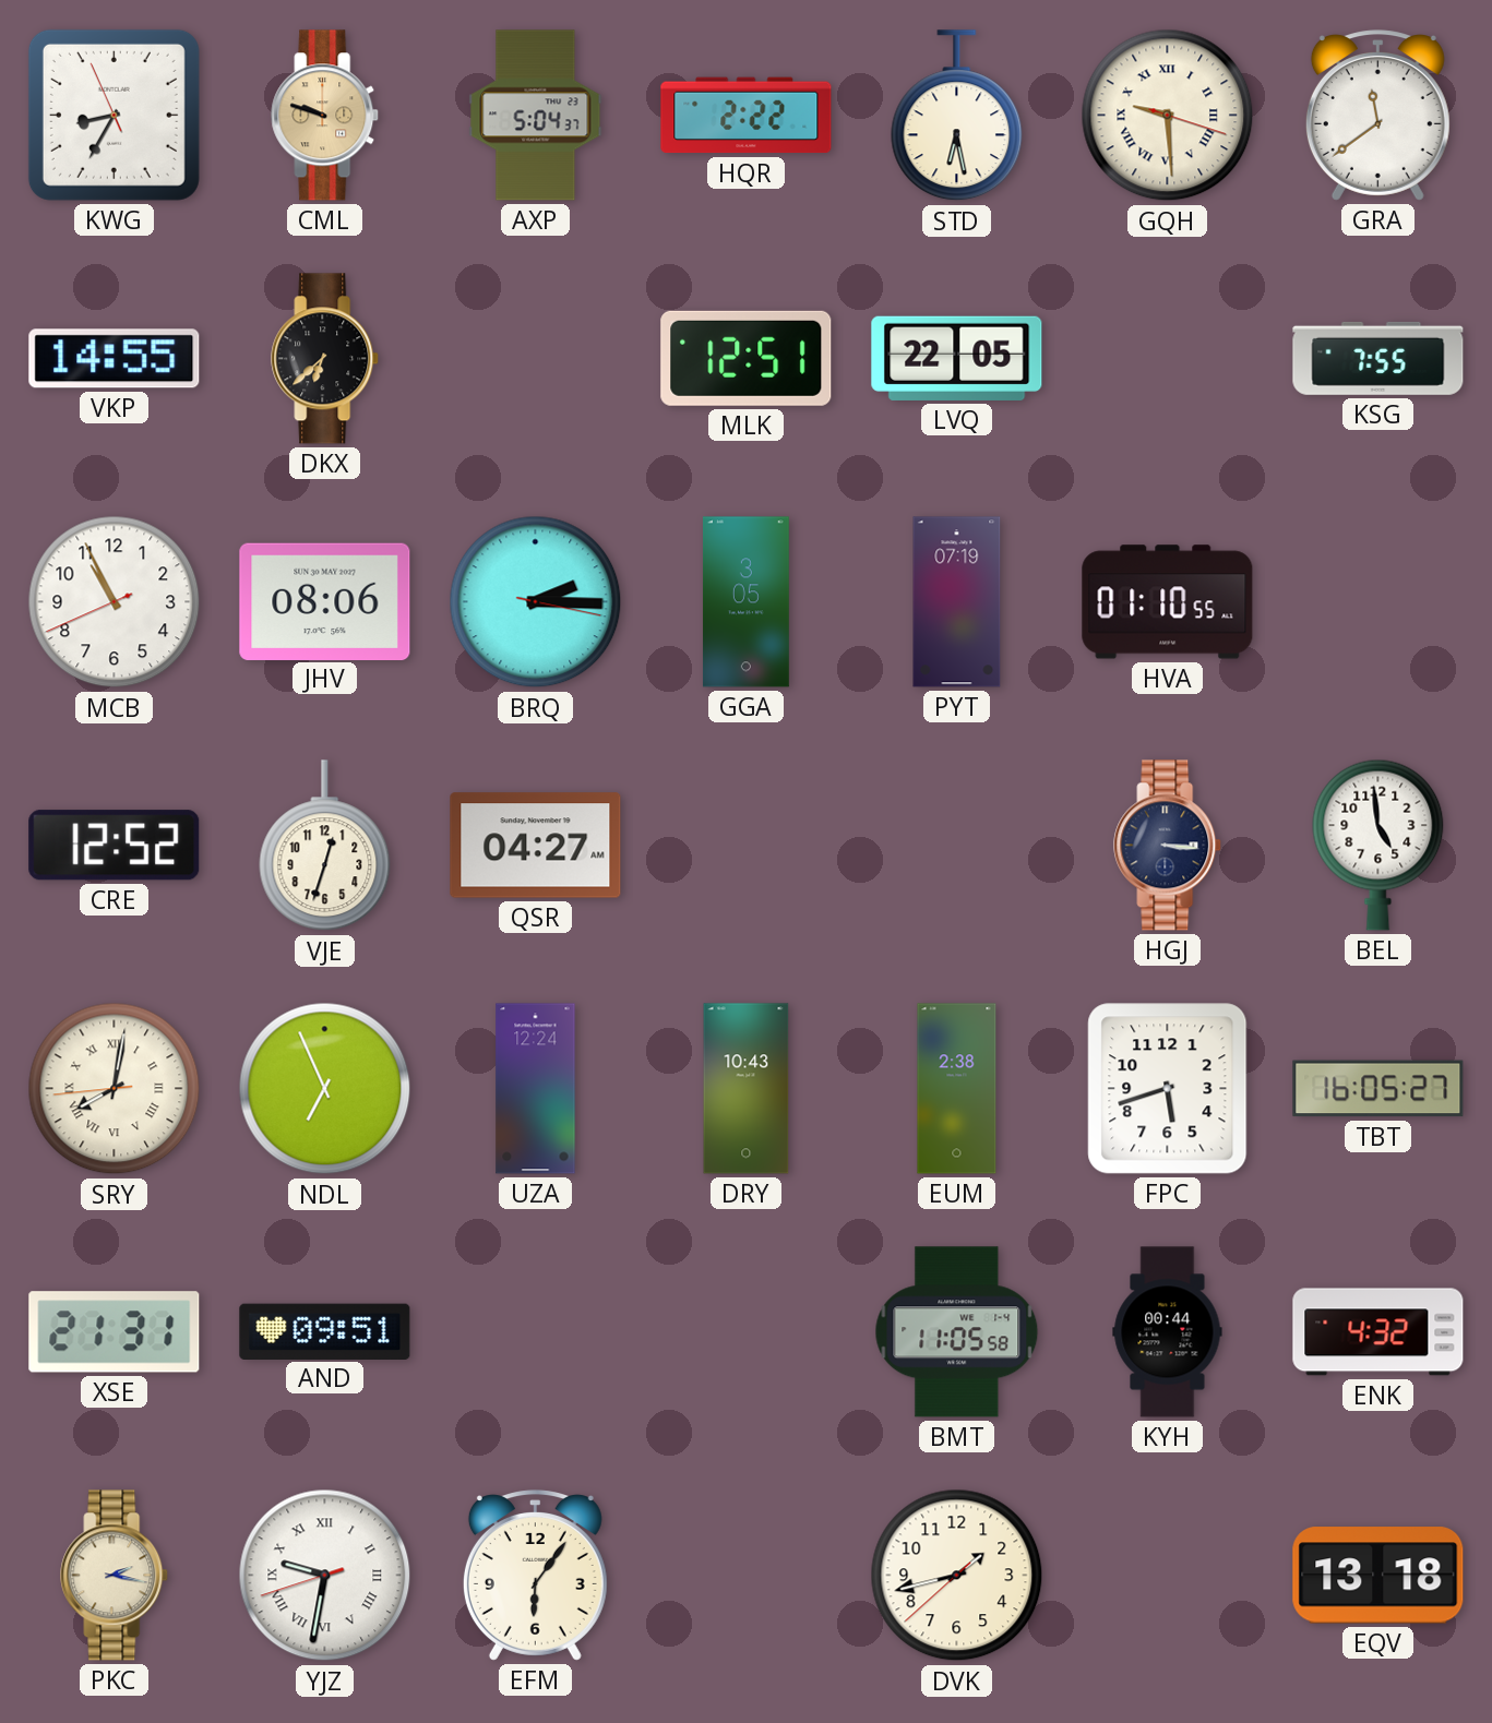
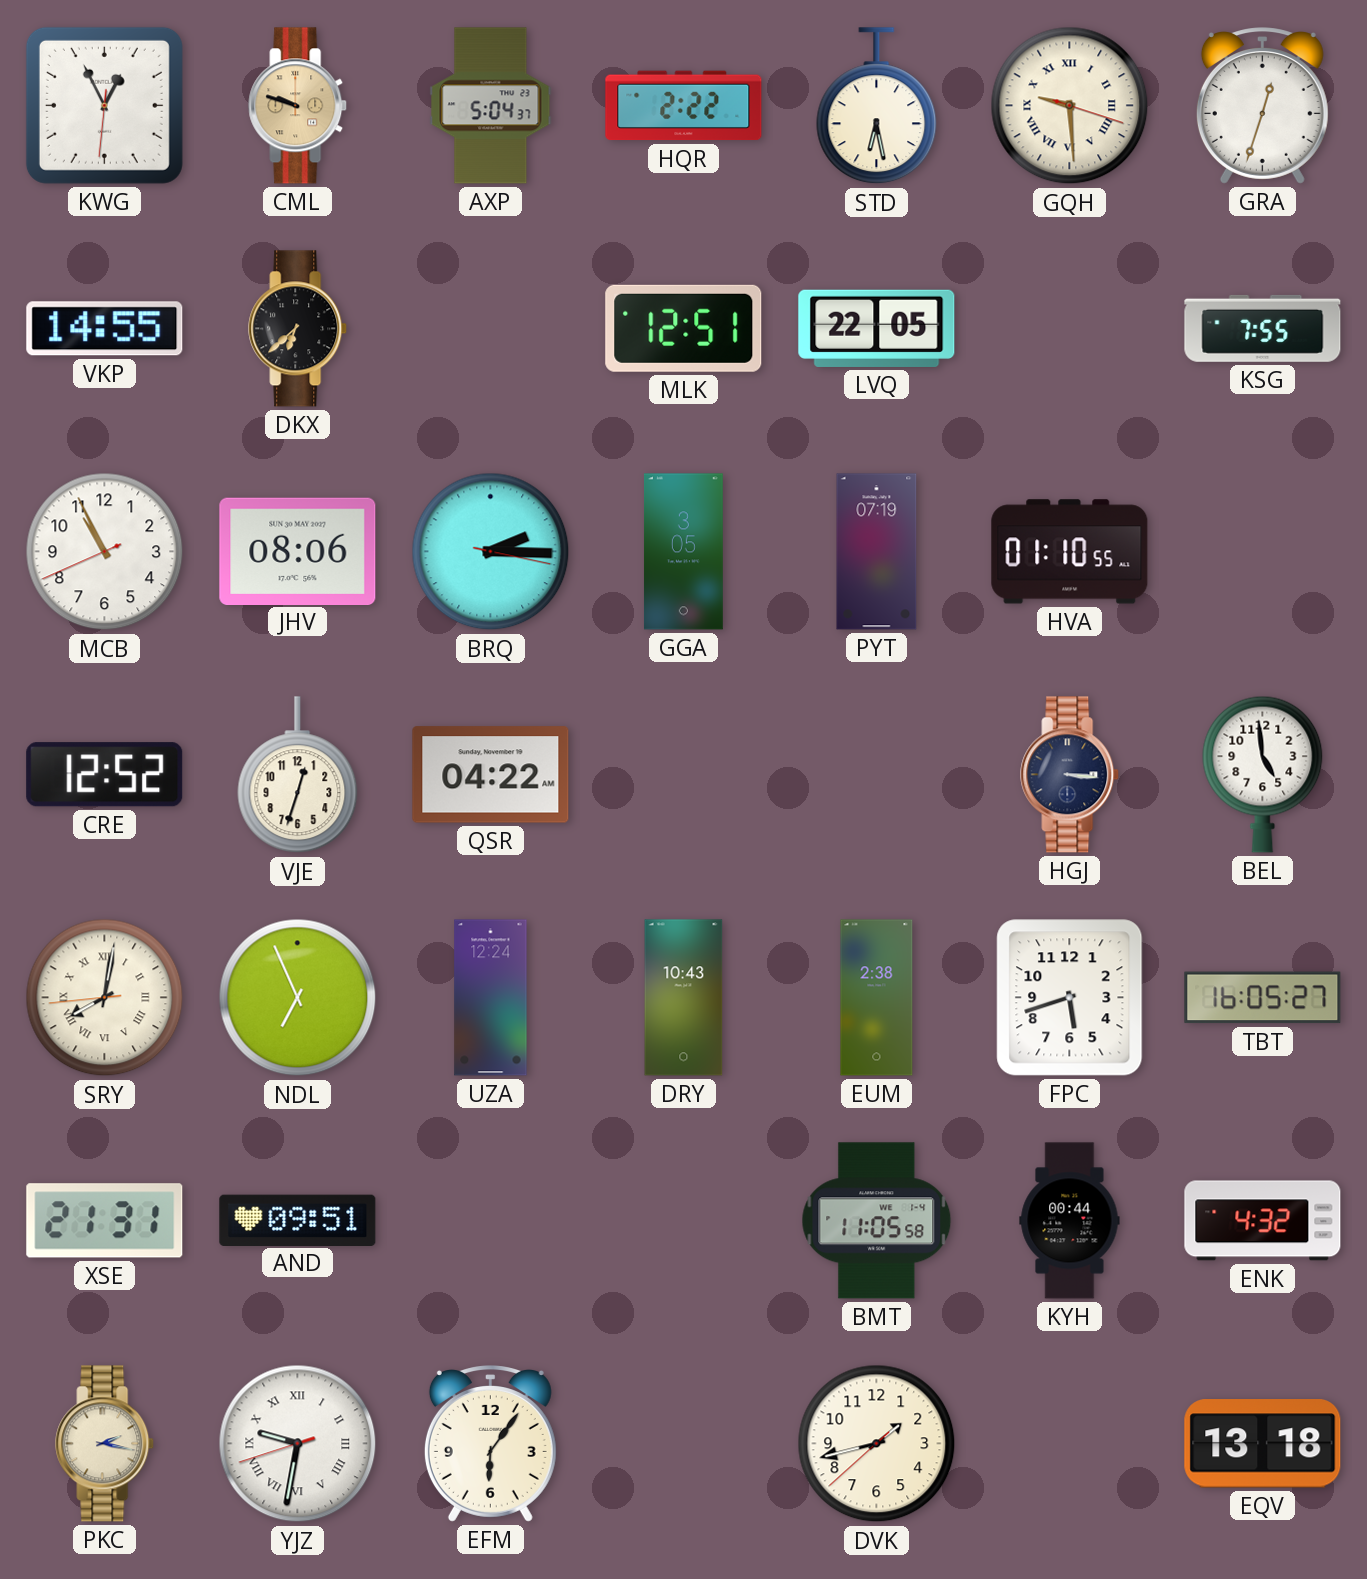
KWG: 8:34 -> 12:55
GRA: 11:39 -> 12:33
QSR: 04:27 -> 04:22
